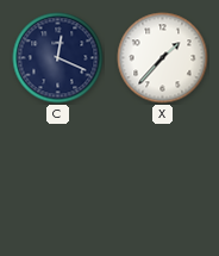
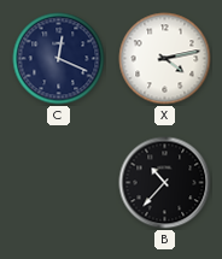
X: 1:37 -> 4:13
B: none -> 10:37
